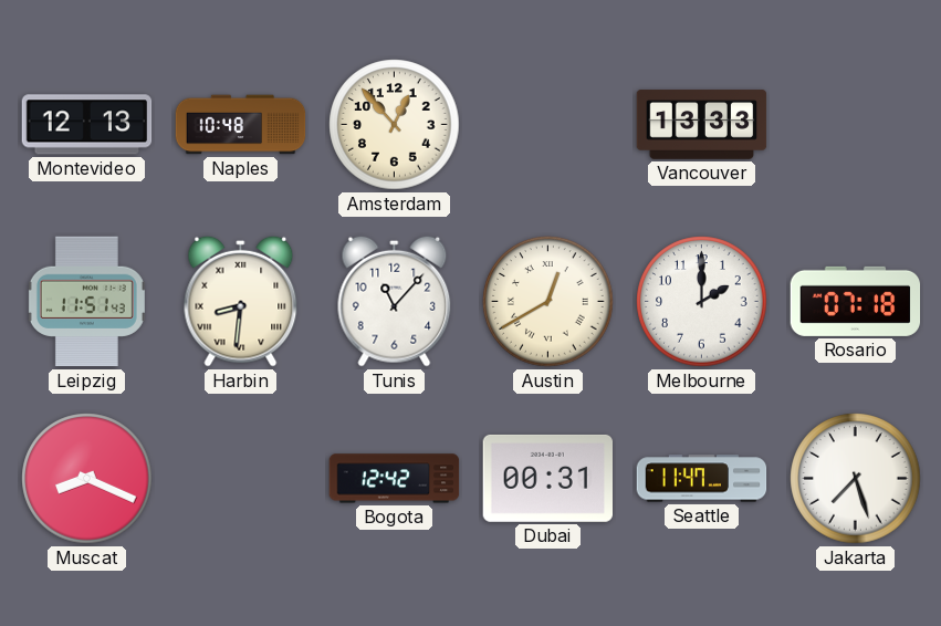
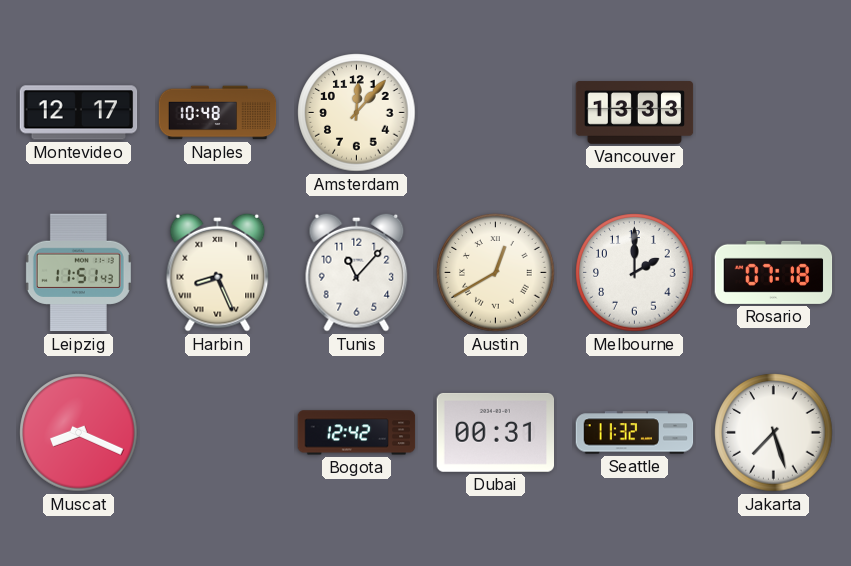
Montevideo: 12:13 -> 12:17
Amsterdam: 12:53 -> 12:07
Harbin: 8:31 -> 8:26
Seattle: 11:47 -> 11:32
